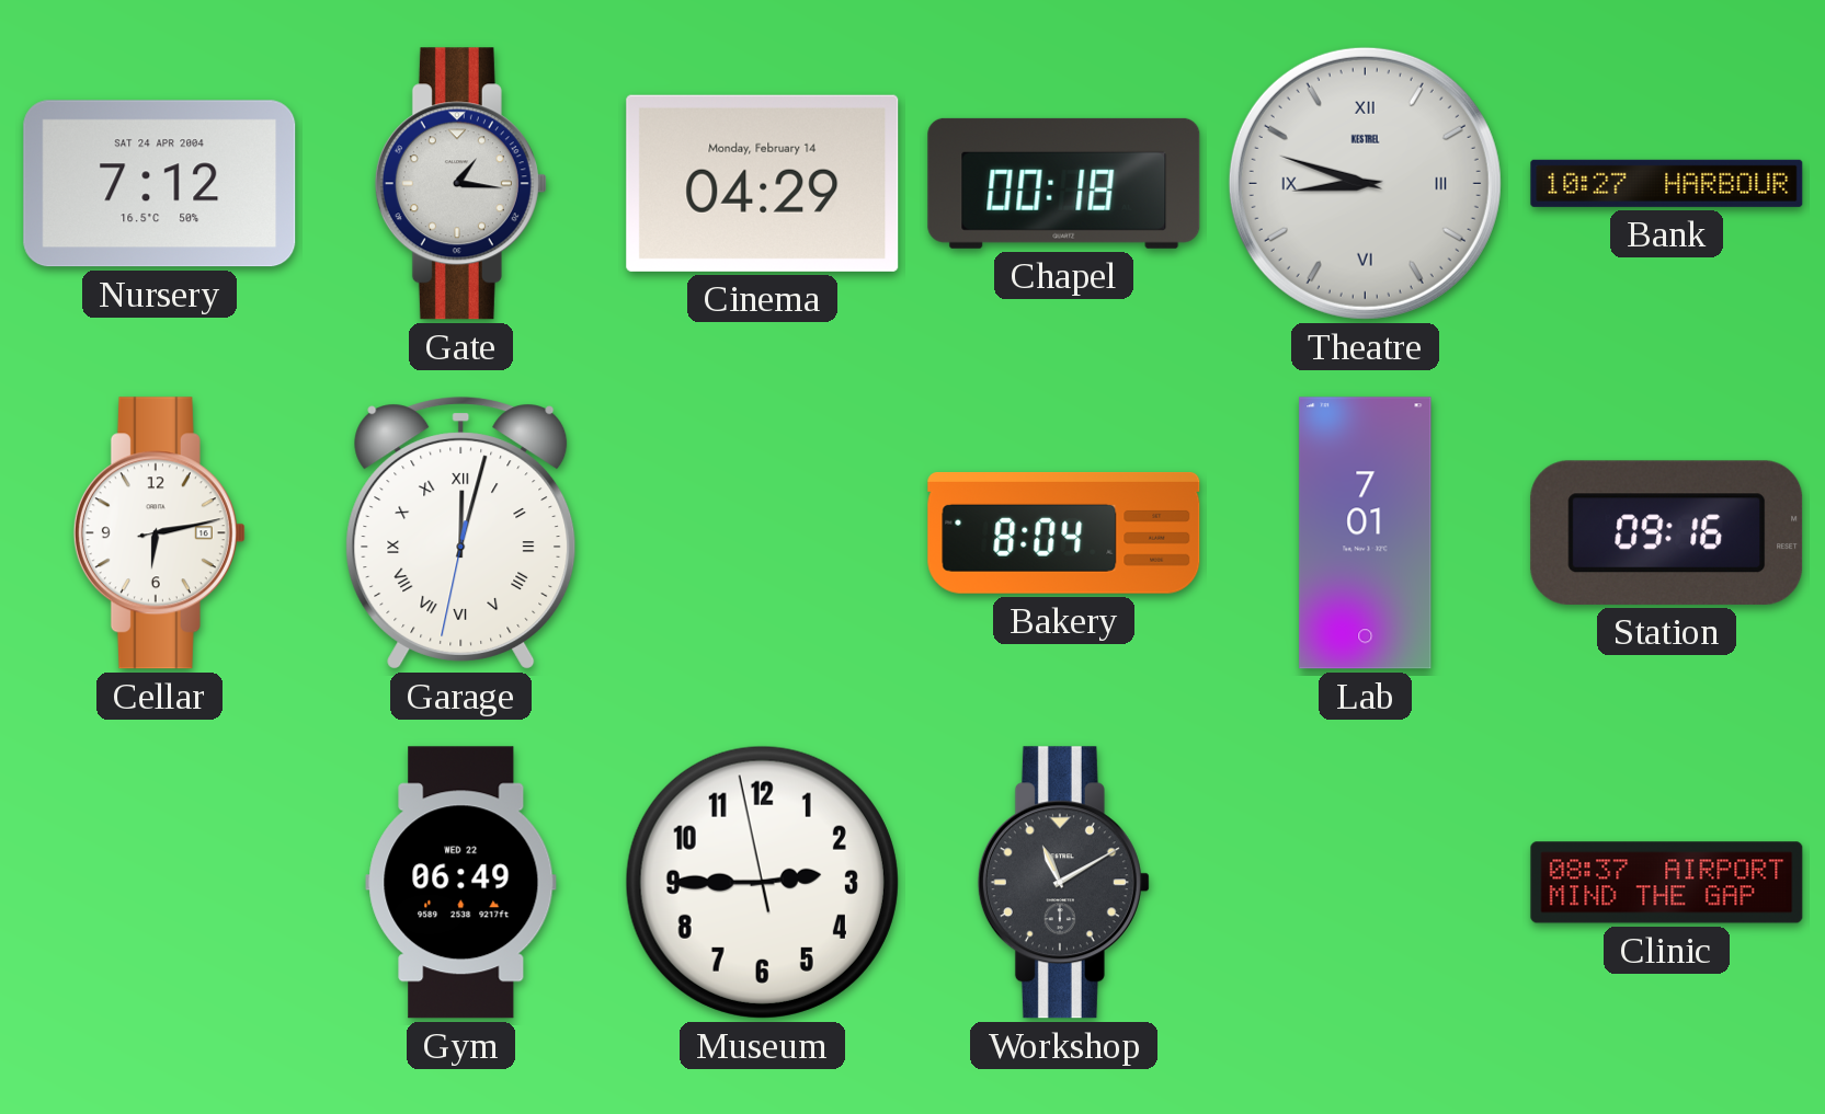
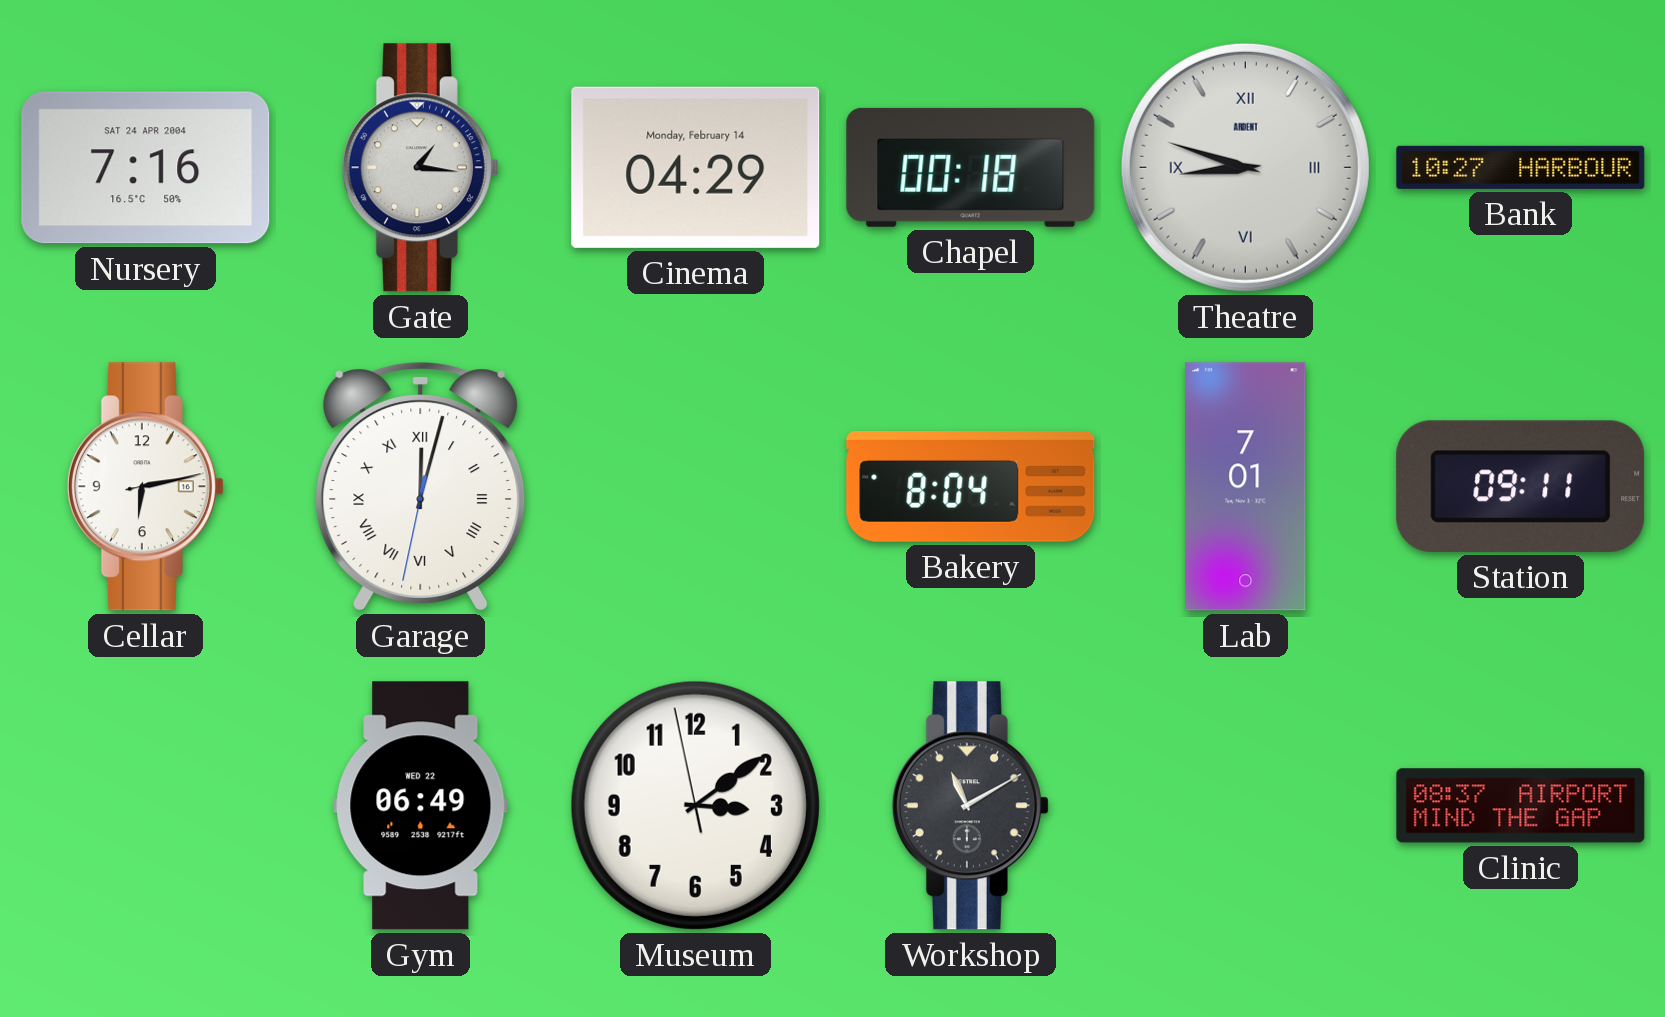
Nursery: 7:12 -> 7:16
Theatre brand: KESTREL -> ARDENT
Station: 09:16 -> 09:11
Museum: 2:44 -> 3:08
